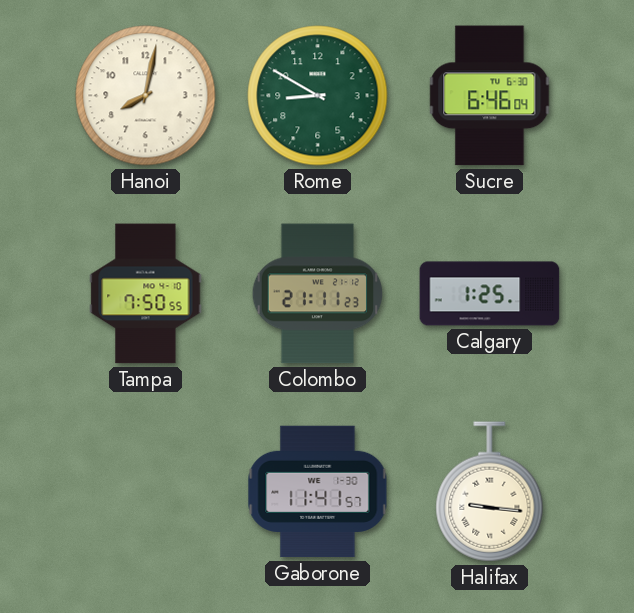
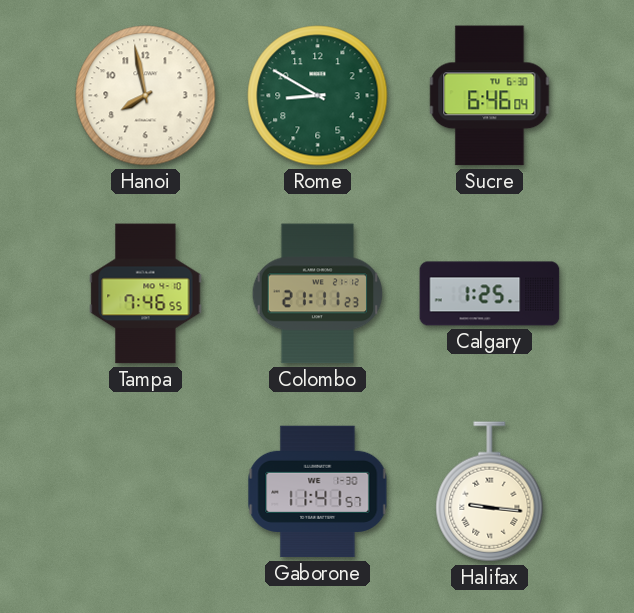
Hanoi: 8:02 -> 7:58
Tampa: 7:50 -> 7:46
